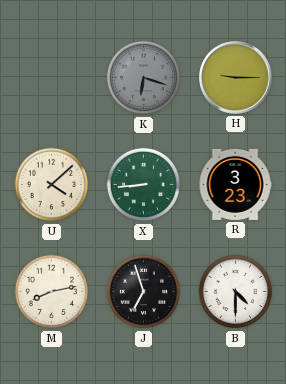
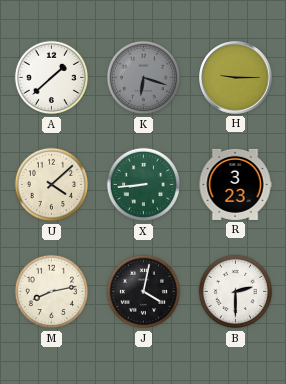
A: none -> 1:38
J: 6:57 -> 4:02
B: 4:30 -> 2:30
